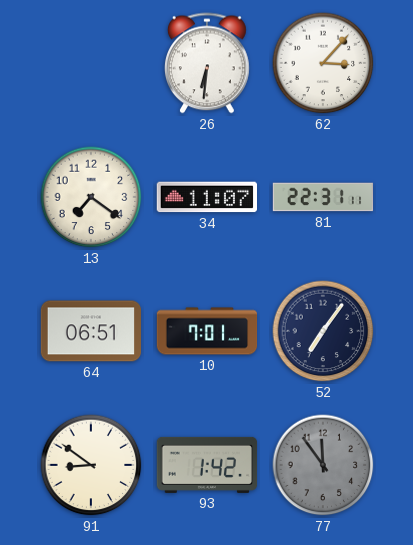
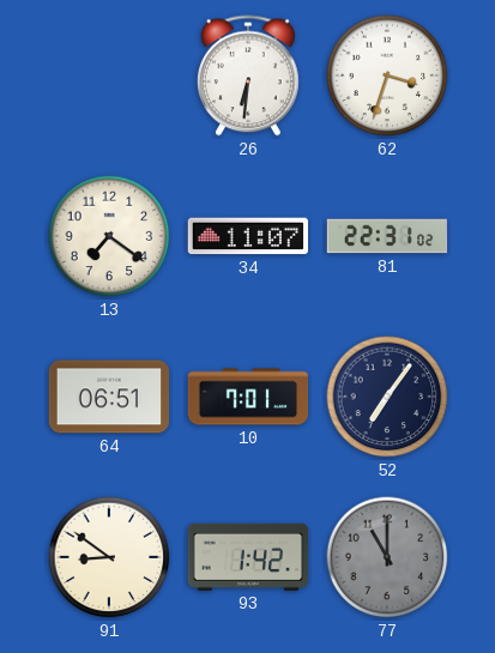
62: 3:07 -> 3:33
81: 22:31:11 -> 22:31:02
77: 11:54 -> 11:00
